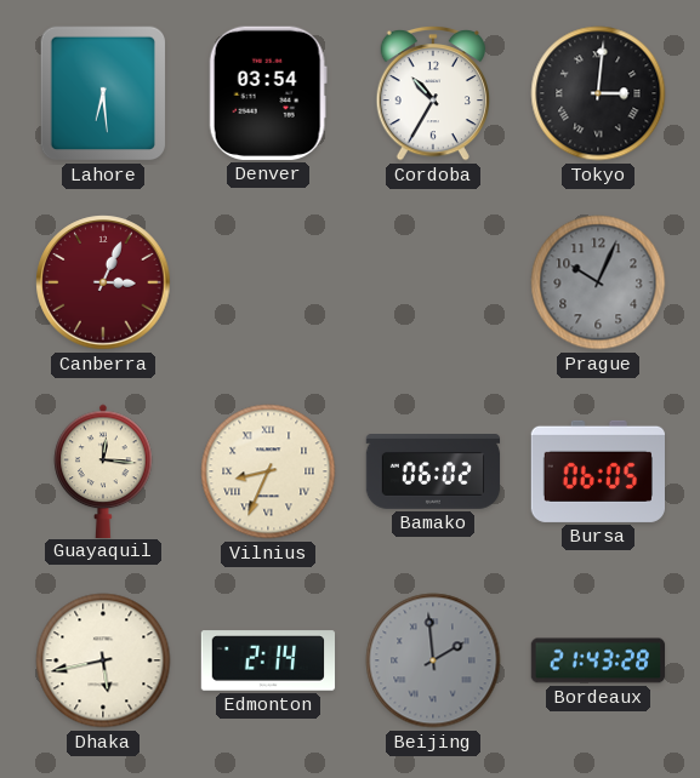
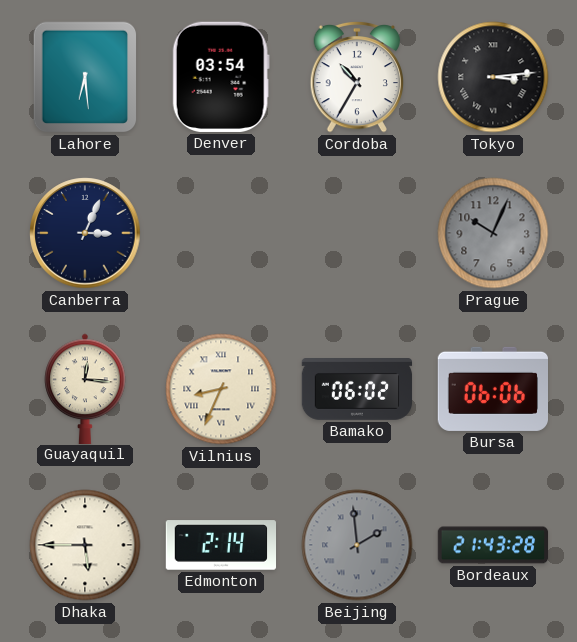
Tokyo: 3:01 -> 3:14
Canberra dial: burgundy -> navy
Bursa: 06:05 -> 06:06
Dhaka: 5:43 -> 5:45
